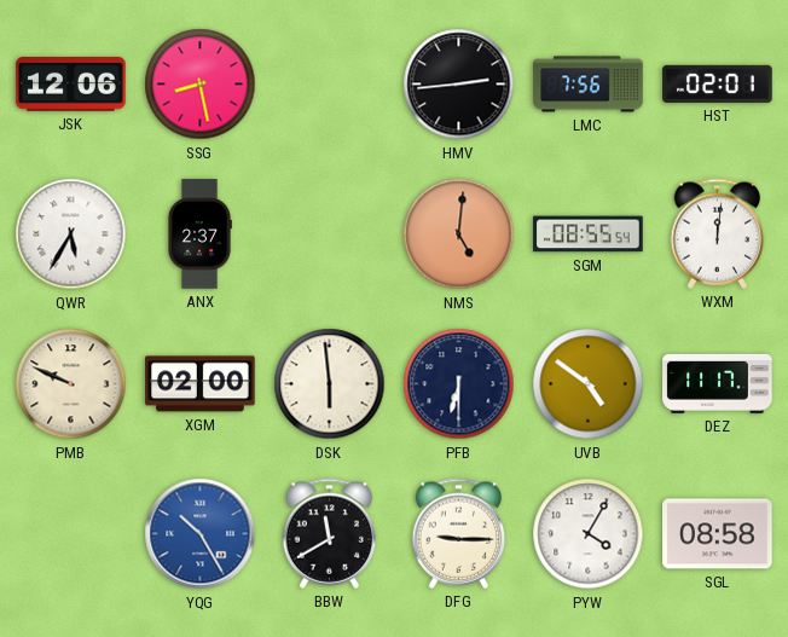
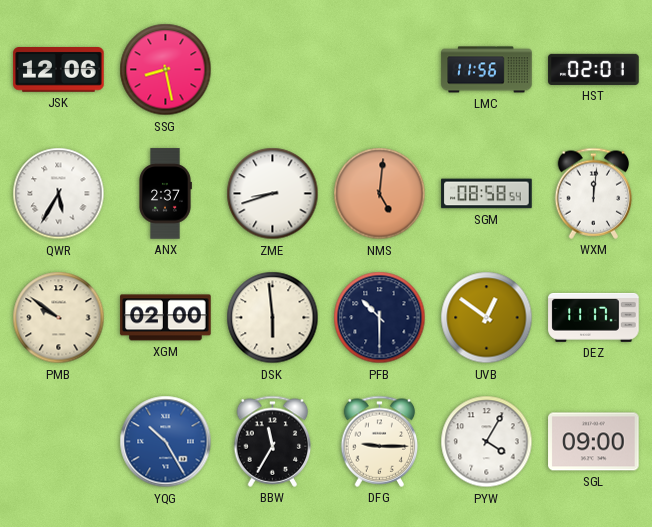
HMV: 2:44 -> none
LMC: 7:56 -> 11:56
ZME: none -> 8:42
SGM: 08:55 -> 08:58
PMB: 9:49 -> 9:51
PFB: 6:30 -> 10:30
UVB: 4:51 -> 12:51
BBW: 11:40 -> 11:35
SGL: 08:58 -> 09:00
